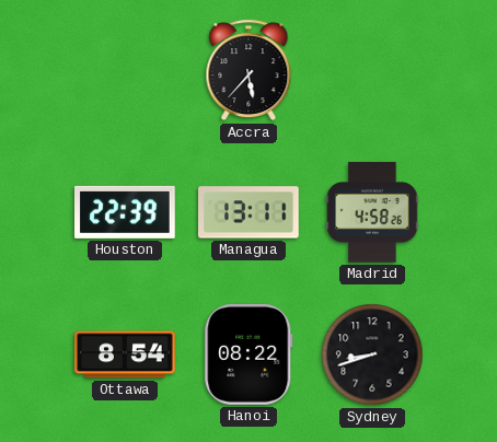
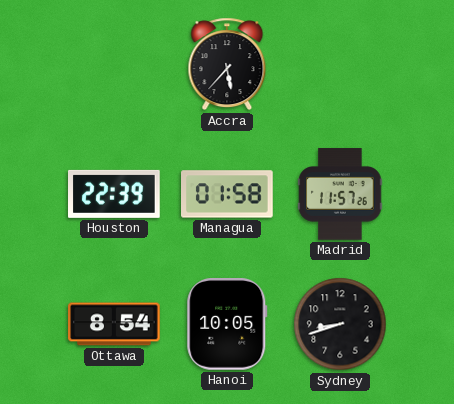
Managua: 13:11 -> 01:58
Madrid: 4:58 -> 11:57
Hanoi: 08:22 -> 10:05
